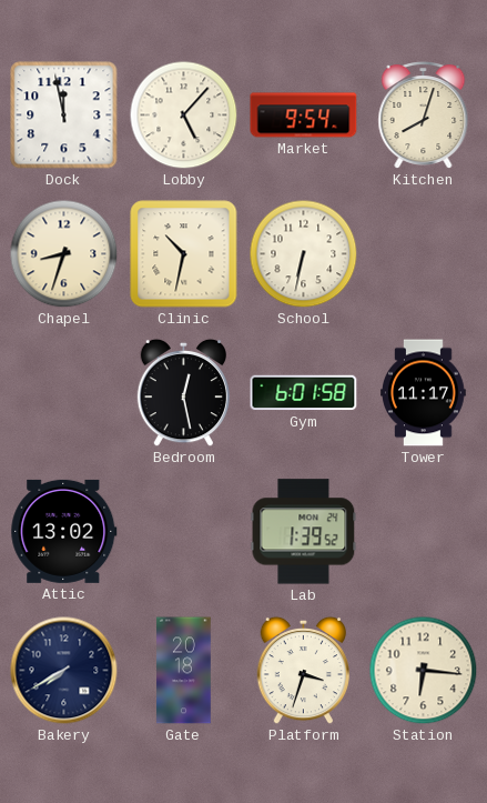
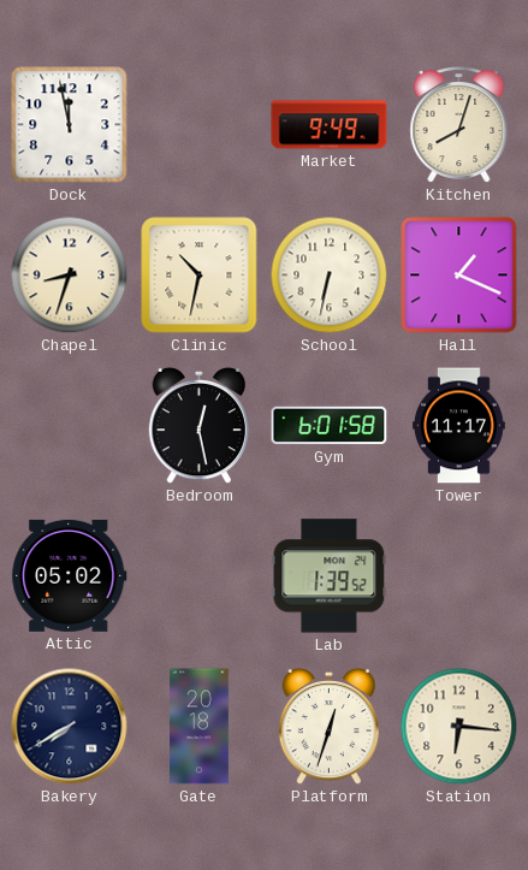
Lobby: 5:07 -> none
Market: 9:54 -> 9:49
Hall: none -> 1:19
Attic: 13:02 -> 05:02
Platform: 3:33 -> 12:33
